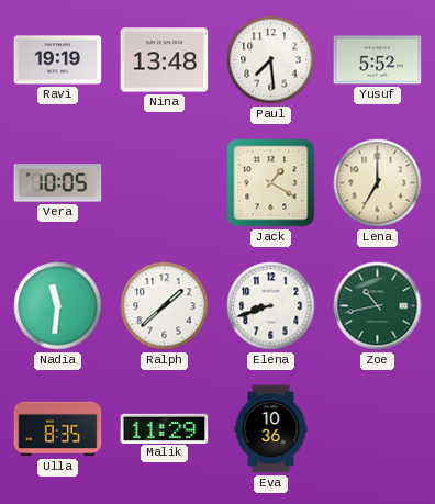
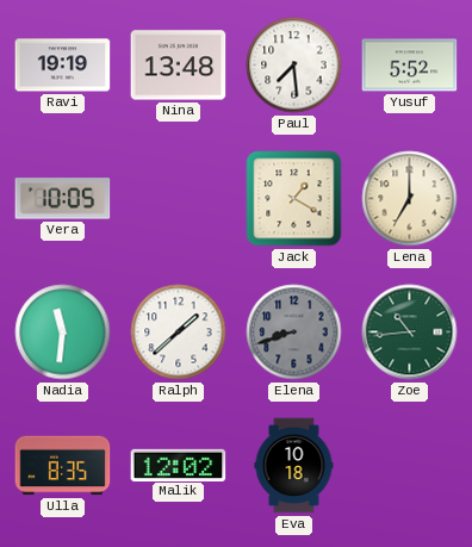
Elena dial: white -> grey
Zoe: 10:43 -> 10:44
Malik: 11:29 -> 12:02
Eva: 10:36 -> 10:18
